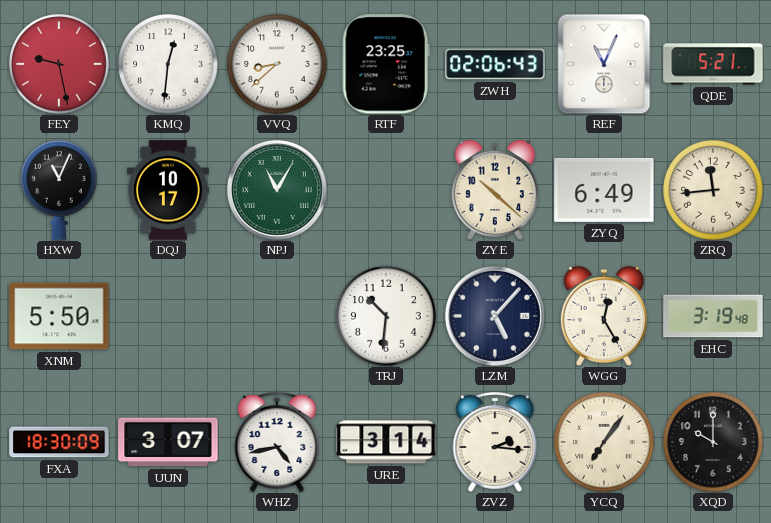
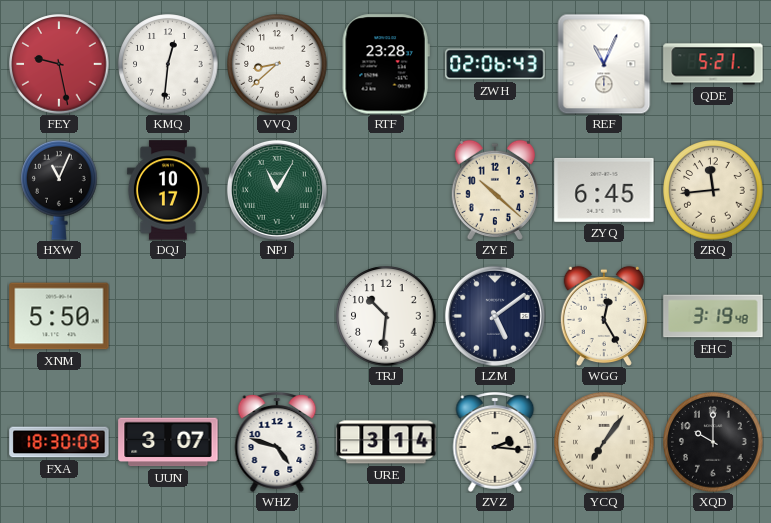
RTF: 23:25 -> 23:28
ZYQ: 6:49 -> 6:45
LZM: 5:07 -> 5:09
WHZ: 4:43 -> 4:48
